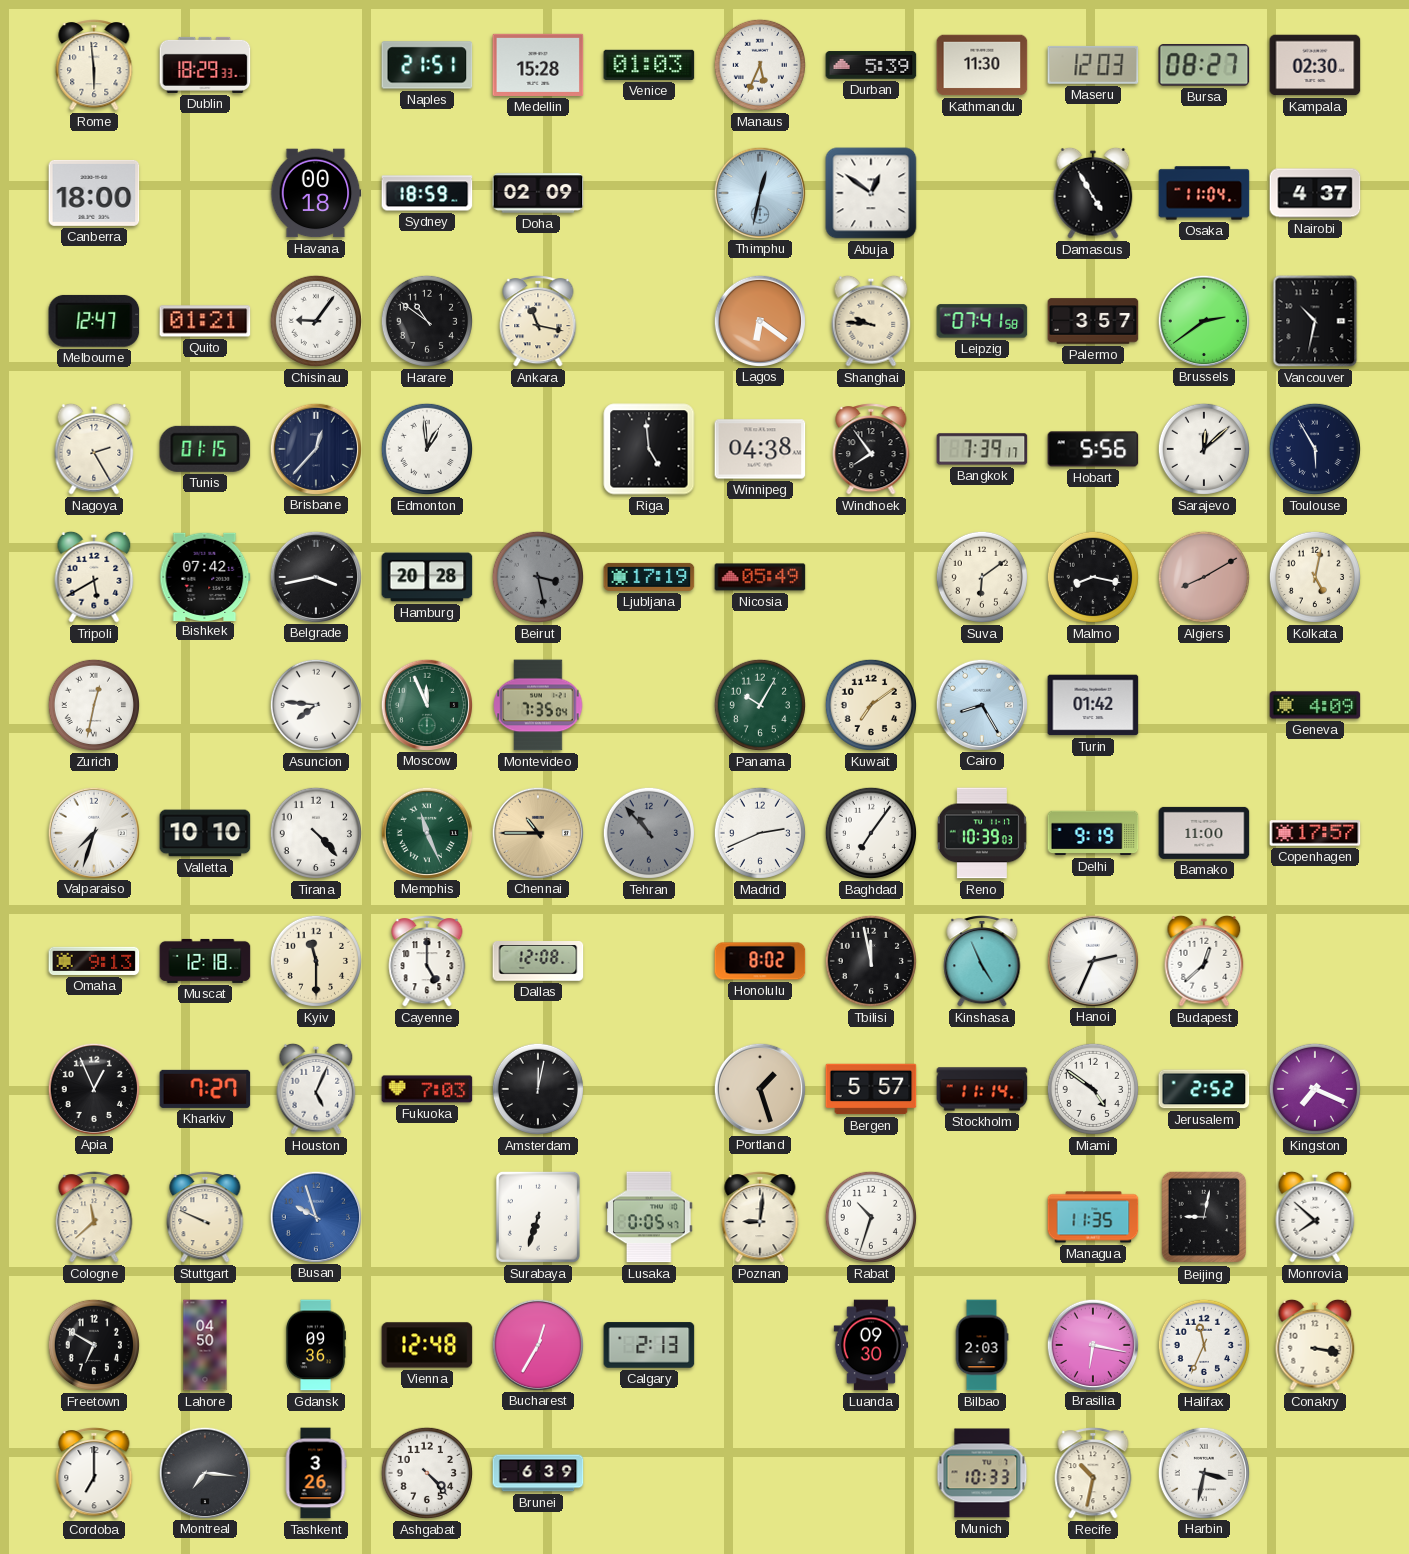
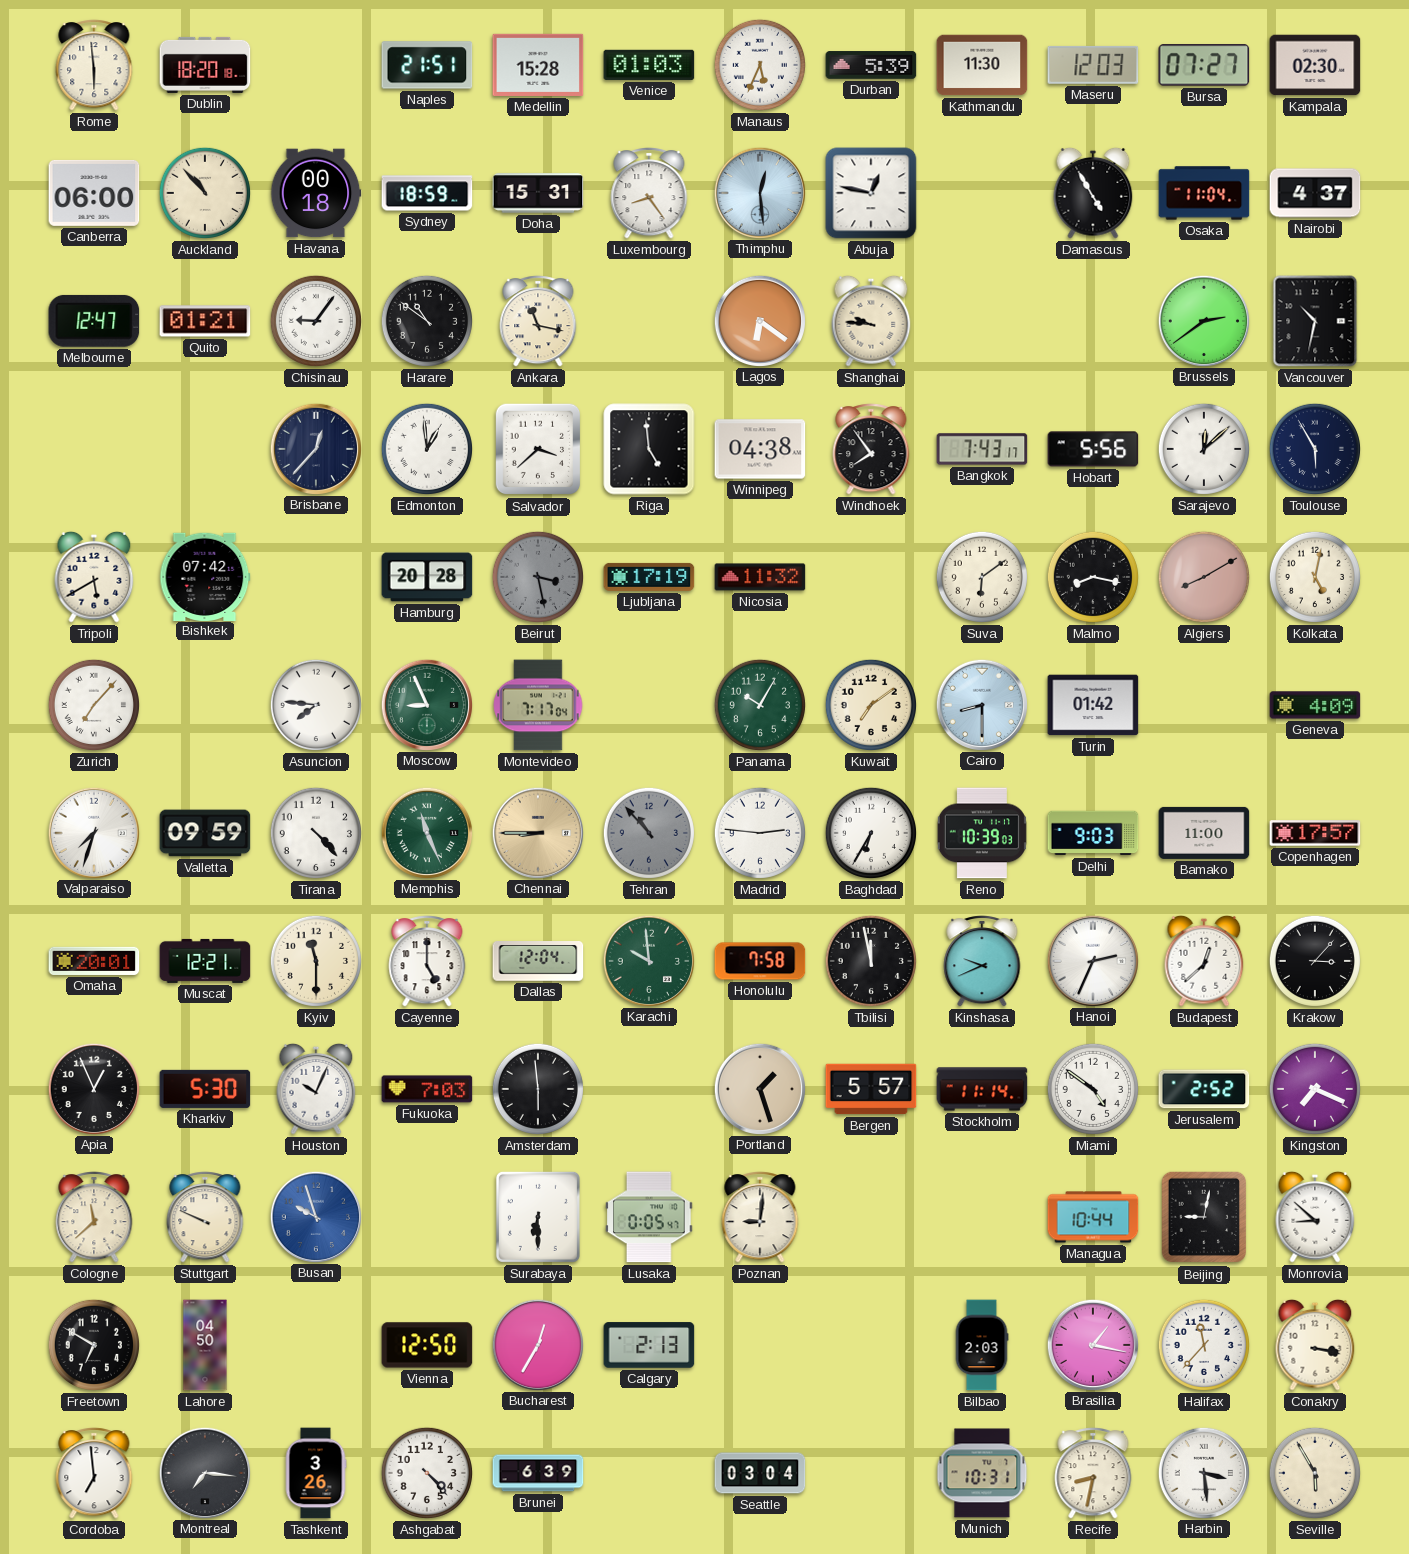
Dublin: 18:29 -> 18:20
Bursa: 08:27 -> 07:27
Canberra: 18:00 -> 06:00
Auckland: none -> 10:53
Doha: 02:09 -> 15:31
Luxembourg: none -> 8:24
Thimphu: 12:32 -> 12:29
Abuja: 12:51 -> 12:47
Leipzig: 07:41 -> none
Palermo: 3:57 -> none
Nagoya: 2:25 -> none
Tunis: 01:15 -> none
Salvador: none -> 3:38
Bangkok: 7:39 -> 7:43
Belgrade: 3:43 -> none
Nicosia: 05:49 -> 11:32
Zurich: 12:32 -> 7:07
Moscow: 11:56 -> 8:56
Montevideo: 7:35 -> 7:17
Cairo: 8:25 -> 8:30
Valletta: 10:10 -> 09:59
Chennai: 10:45 -> 8:45
Madrid: 2:41 -> 2:46
Baghdad: 7:06 -> 6:35
Delhi: 9:19 -> 9:03
Omaha: 9:13 -> 20:01
Muscat: 12:18 -> 12:21
Dallas: 12:08 -> 12:04
Karachi: none -> 9:59
Honolulu: 8:02 -> 7:58
Kinshasa: 4:56 -> 9:41
Krakow: none -> 3:07
Kharkiv: 7:27 -> 5:30
Houston: 5:04 -> 10:04
Amsterdam: 12:02 -> 5:59
Surabaya: 6:33 -> 6:30
Rabat: 10:33 -> none
Managua: 11:35 -> 10:44
Monrovia: 7:52 -> 8:52
Gdansk: 09:36 -> none
Vienna: 12:48 -> 12:50
Luanda: 09:30 -> none
Brasilia: 6:17 -> 1:17
Halifax: 11:34 -> 11:37
Cordoba: 7:00 -> 6:59
Seattle: none -> 03:04
Munich: 10:33 -> 10:31
Recife: 10:32 -> 8:32
Harbin: 3:32 -> 3:29
Seville: none -> 5:55
